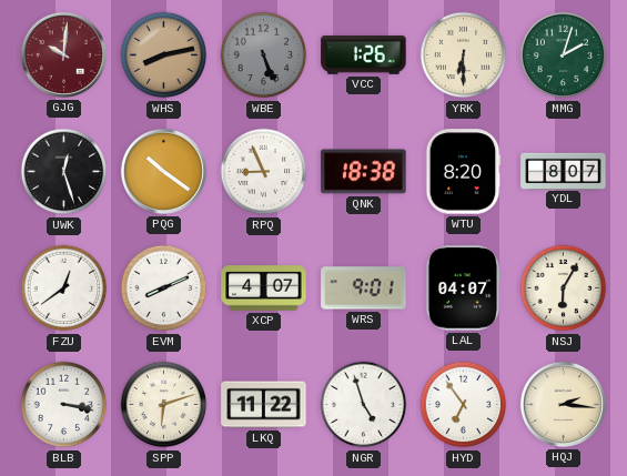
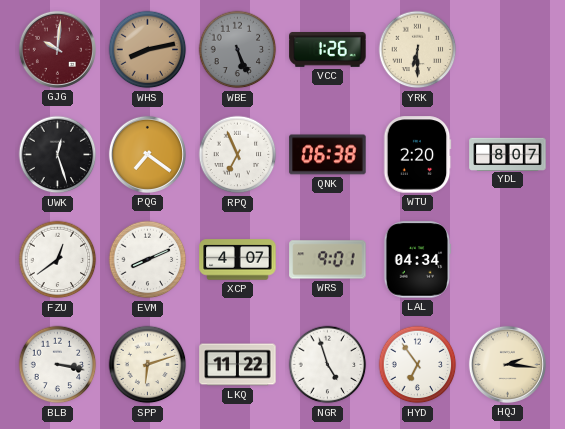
MMG: 2:03 -> none
PQG: 10:21 -> 7:21
RPQ: 8:56 -> 6:56
QNK: 18:38 -> 06:38
WTU: 8:20 -> 2:20
LAL: 04:07 -> 04:34
NSJ: 6:05 -> none
